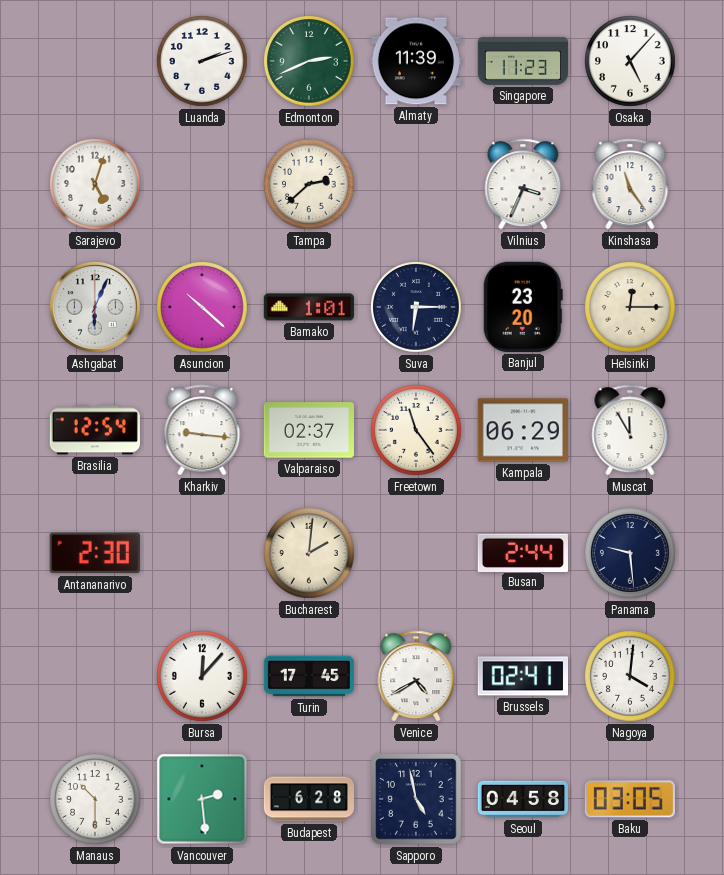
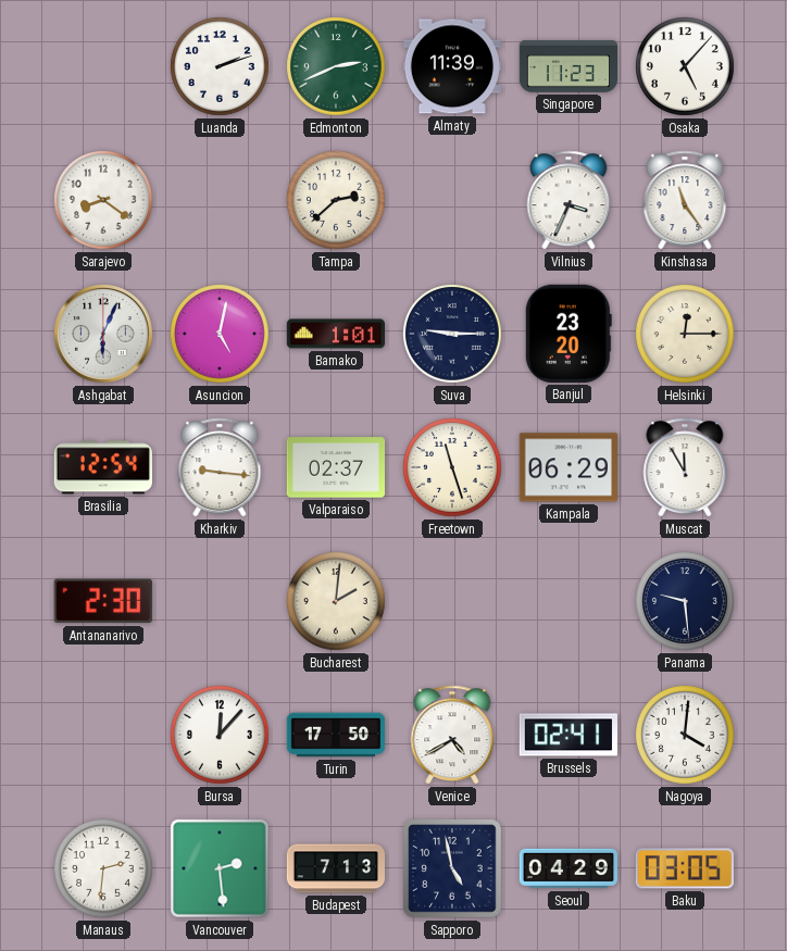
Sarajevo: 5:03 -> 8:21
Asuncion: 10:22 -> 5:02
Suva: 6:15 -> 9:15
Freetown: 11:24 -> 11:27
Busan: 2:44 -> none
Turin: 17:45 -> 17:50
Manaus: 10:30 -> 2:31
Budapest: 6:28 -> 7:13
Seoul: 04:58 -> 04:29
